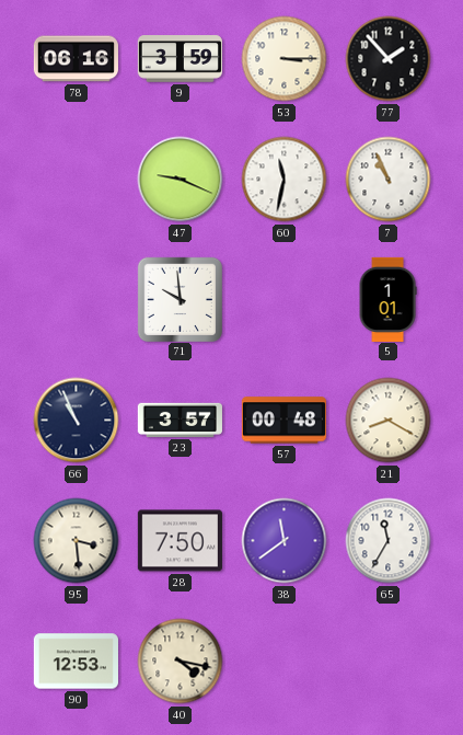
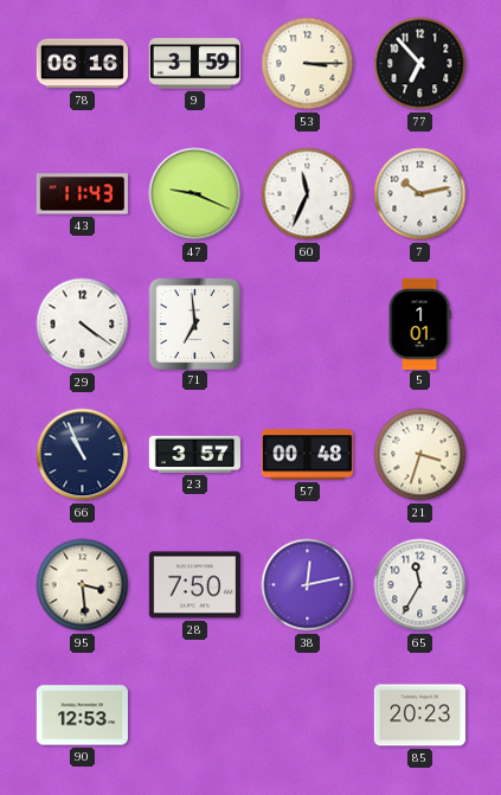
77: 1:53 -> 6:53
43: none -> 11:43
60: 11:32 -> 11:34
7: 10:56 -> 10:13
29: none -> 4:21
71: 9:59 -> 6:59
21: 8:20 -> 3:33
38: 11:39 -> 12:13
40: 4:17 -> none
85: none -> 20:23
